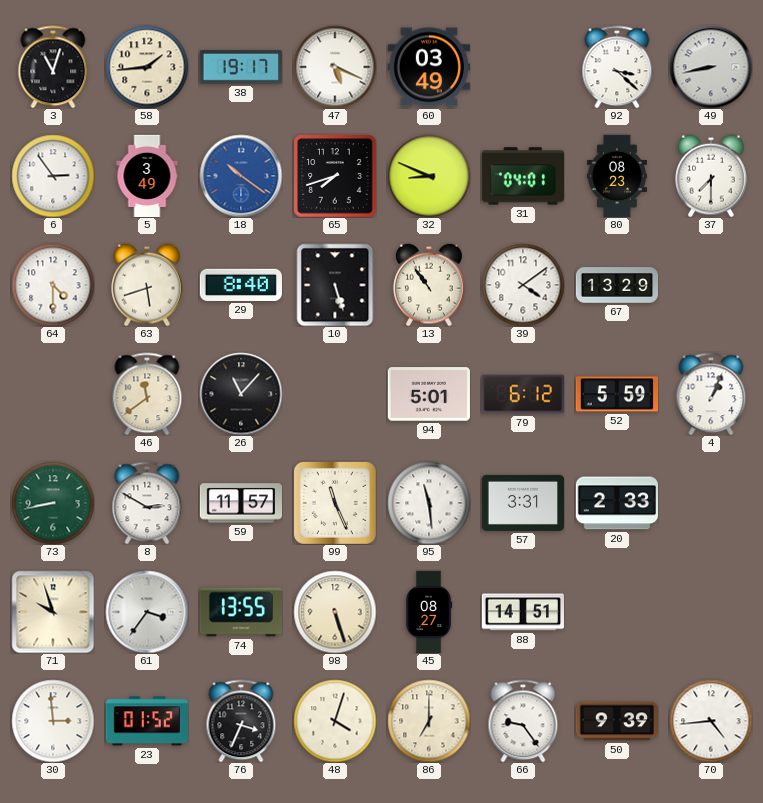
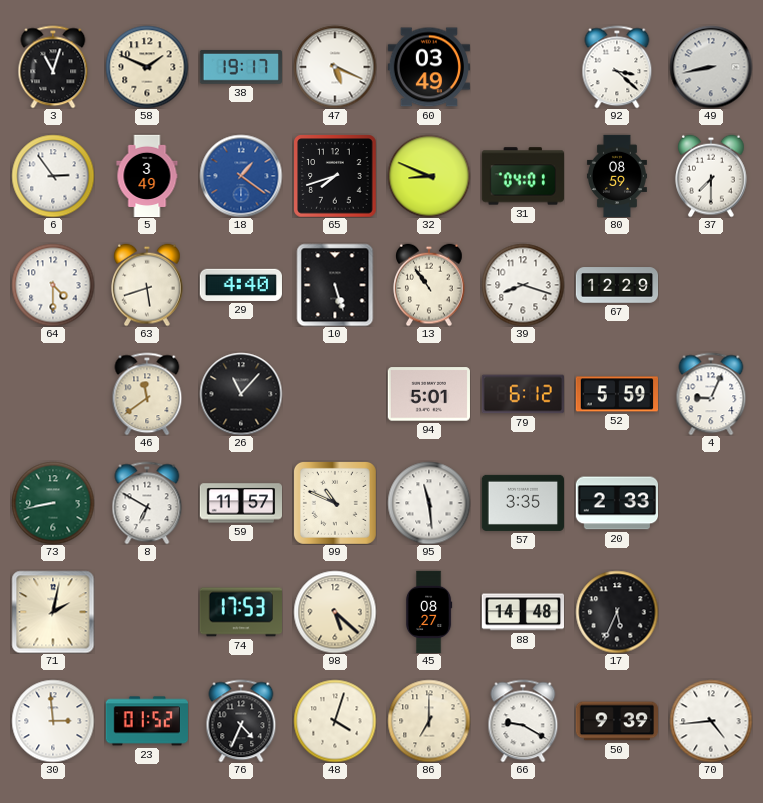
58: 1:44 -> 1:49
18: 10:21 -> 1:21
80: 08:23 -> 08:59
29: 8:40 -> 4:40
39: 4:09 -> 8:18
67: 13:29 -> 12:29
4: 1:04 -> 9:04
8: 2:50 -> 6:50
99: 11:26 -> 10:49
57: 3:31 -> 3:35
71: 9:57 -> 2:02
61: 3:36 -> none
74: 13:55 -> 17:53
98: 5:27 -> 5:22
88: 14:51 -> 14:48
17: none -> 5:34
76: 3:34 -> 4:34
66: 9:24 -> 9:20
